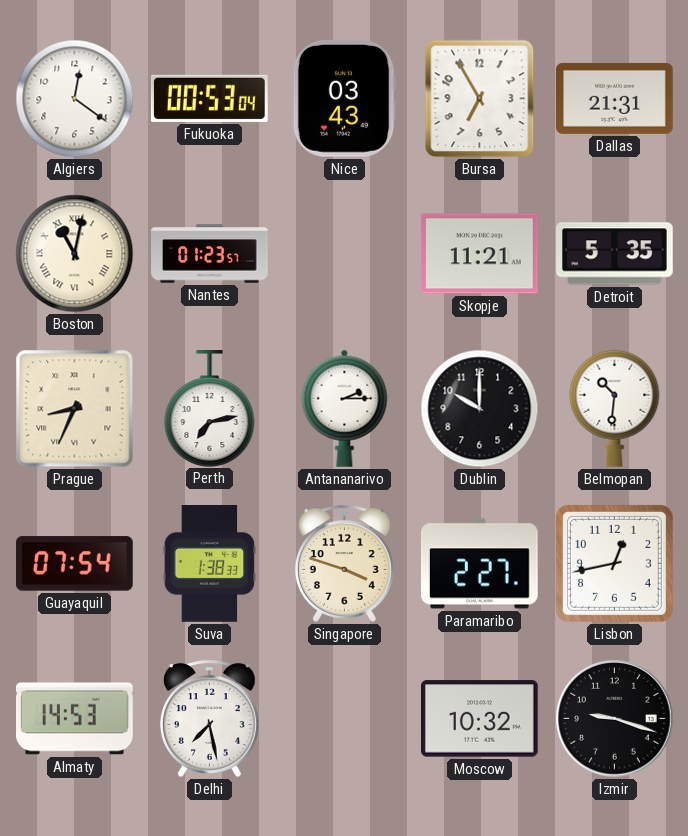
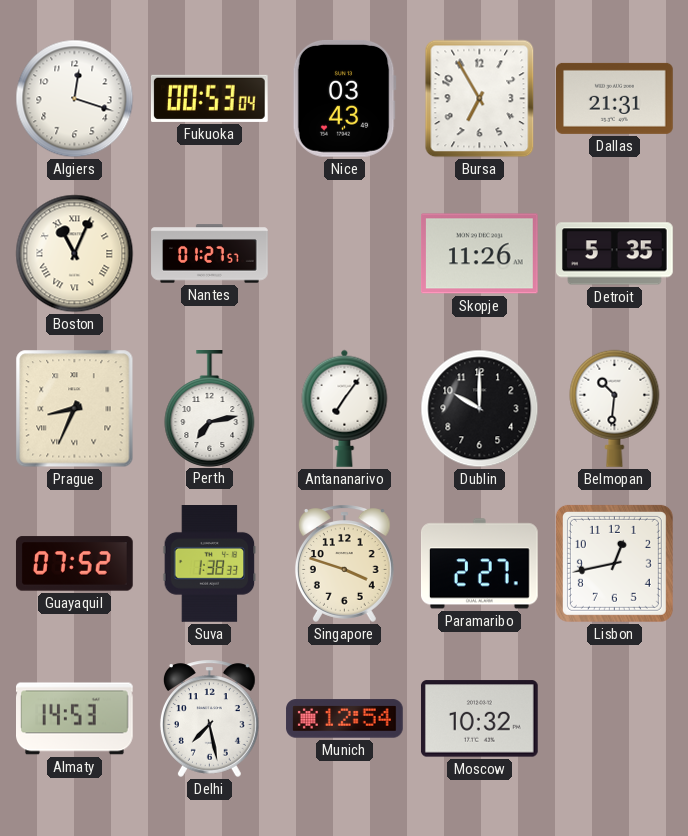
Algiers: 12:21 -> 12:18
Boston: 11:02 -> 11:04
Nantes: 01:23 -> 01:27
Skopje: 11:21 -> 11:26
Antananarivo: 2:15 -> 7:06
Guayaquil: 07:54 -> 07:52
Munich: none -> 12:54
Izmir: 9:18 -> none
